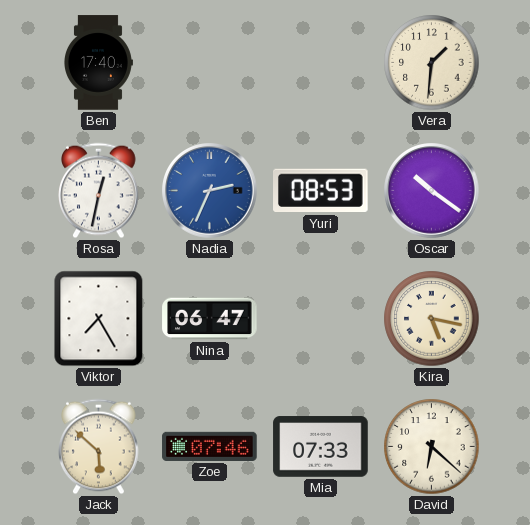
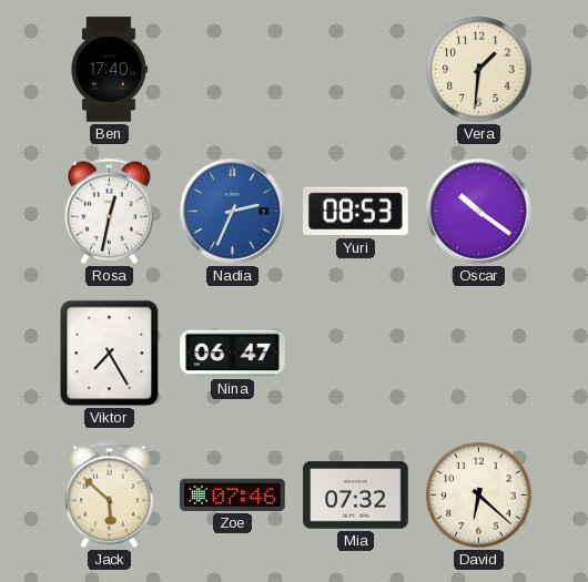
Kira: 5:17 -> none
Mia: 07:33 -> 07:32
